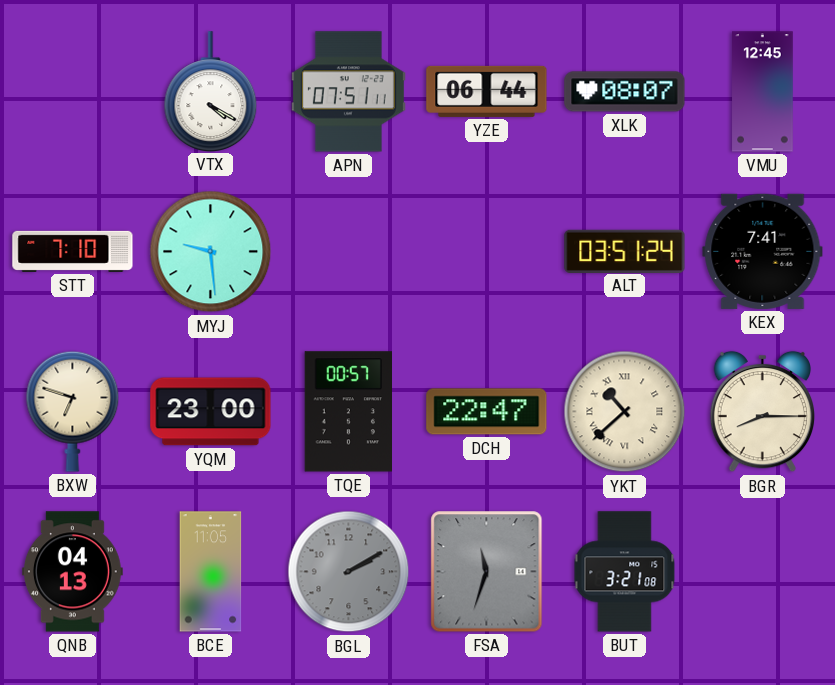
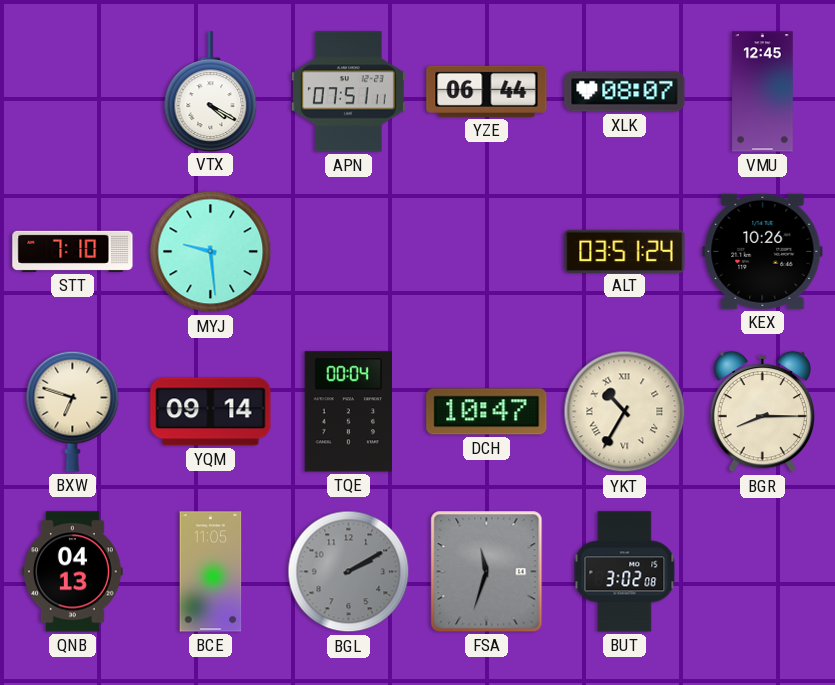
KEX: 7:41 -> 10:26
YQM: 23:00 -> 09:14
TQE: 00:57 -> 00:04
DCH: 22:47 -> 10:47
YKT: 10:38 -> 10:35
BUT: 3:21 -> 3:02
